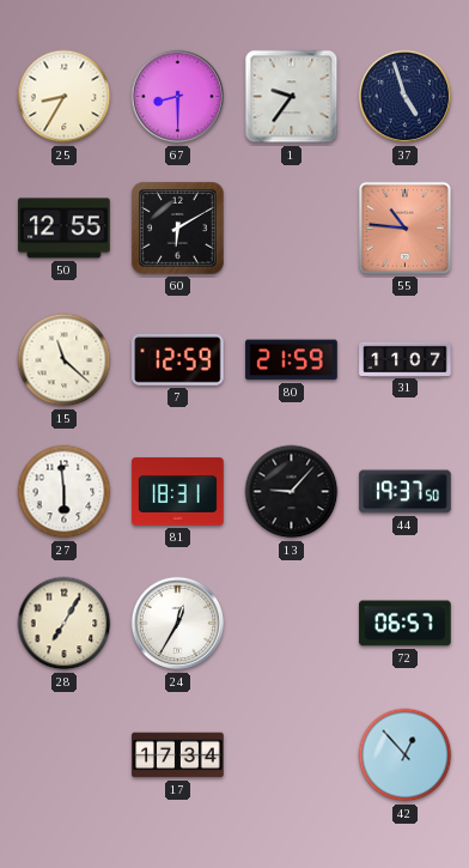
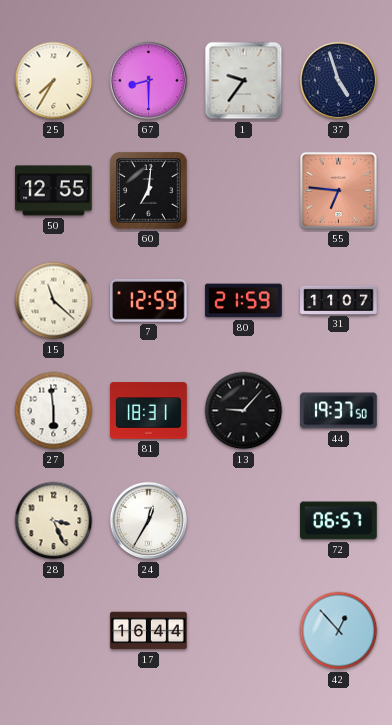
25: 8:35 -> 7:35
60: 6:10 -> 7:01
55: 10:46 -> 6:46
28: 7:05 -> 3:26
17: 17:34 -> 16:44
